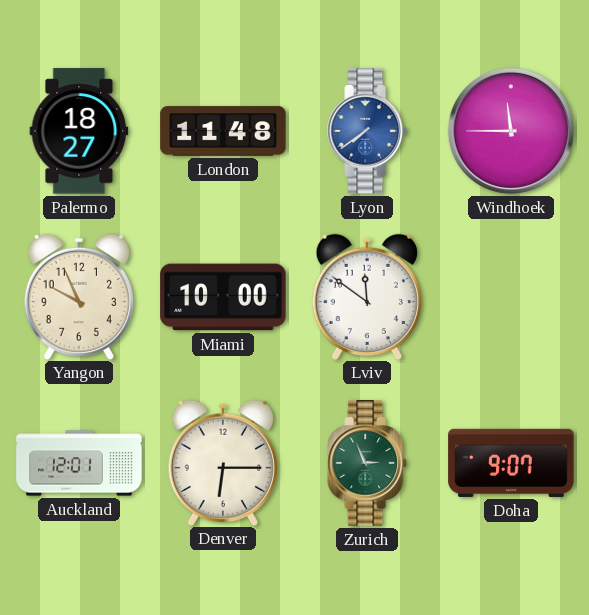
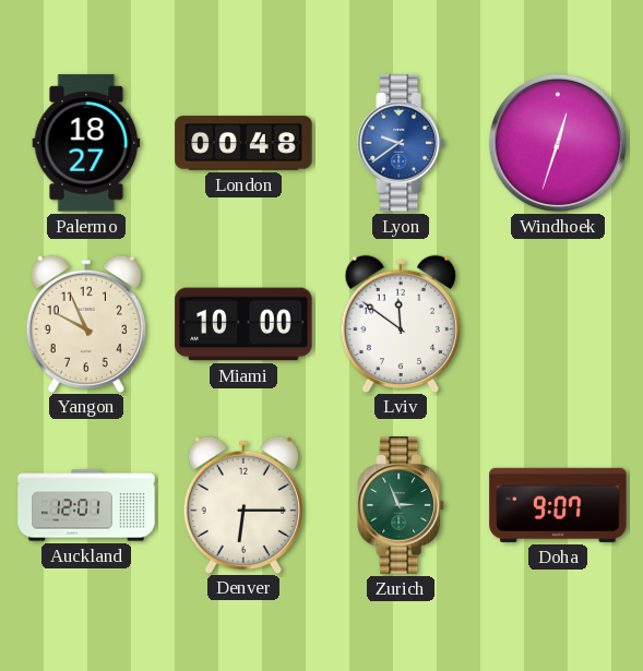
London: 11:48 -> 00:48
Lyon: 7:39 -> 9:39
Windhoek: 11:45 -> 12:33
